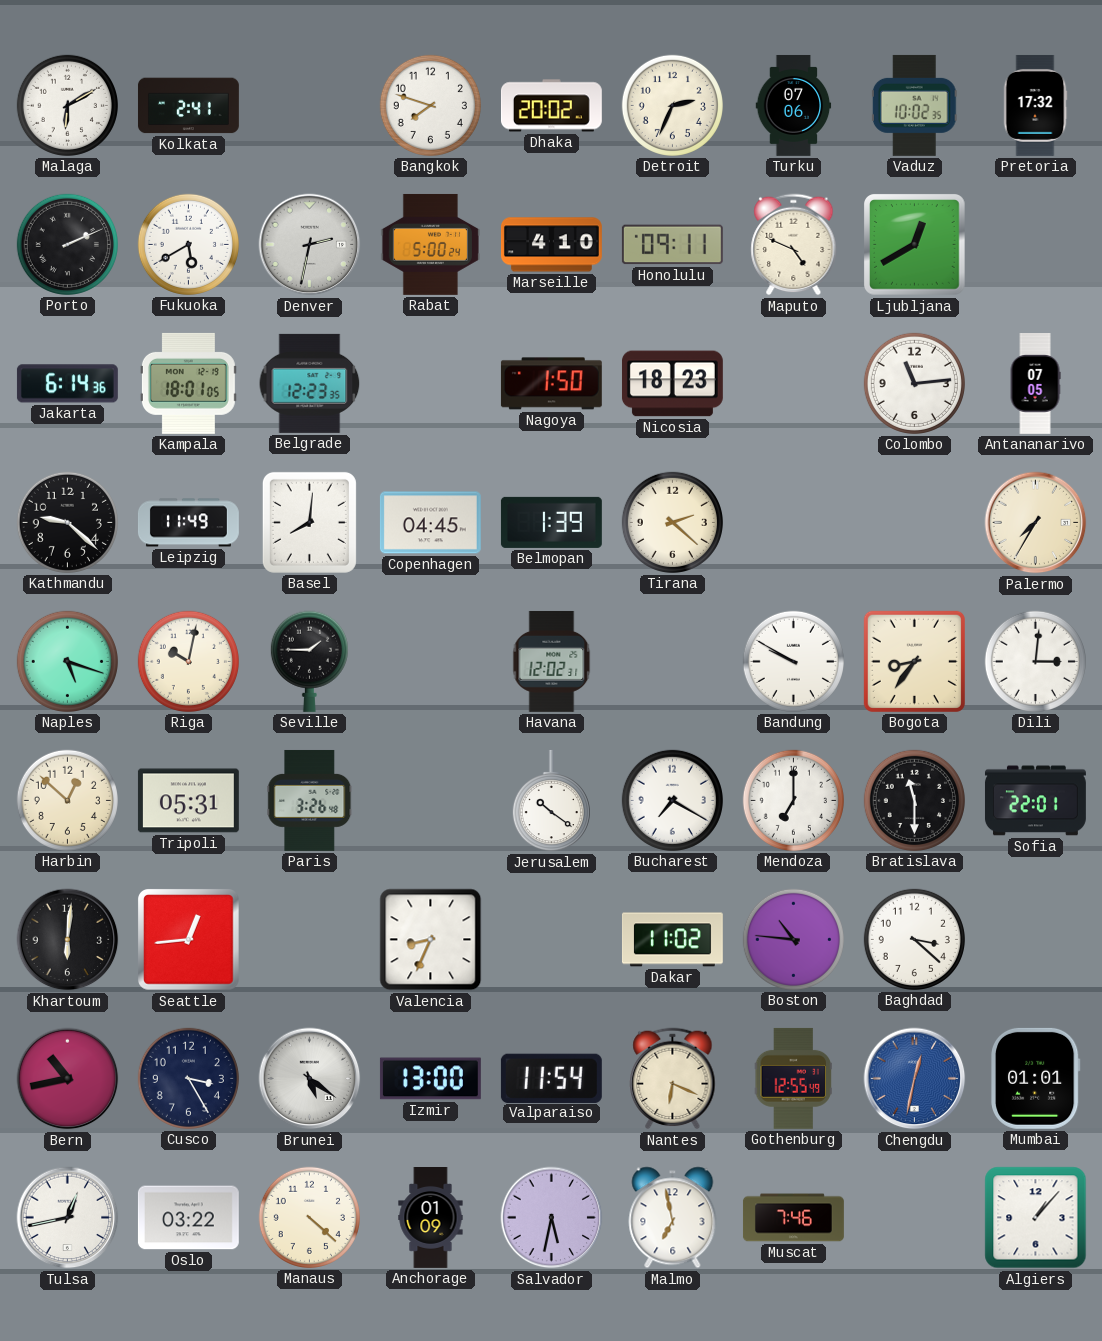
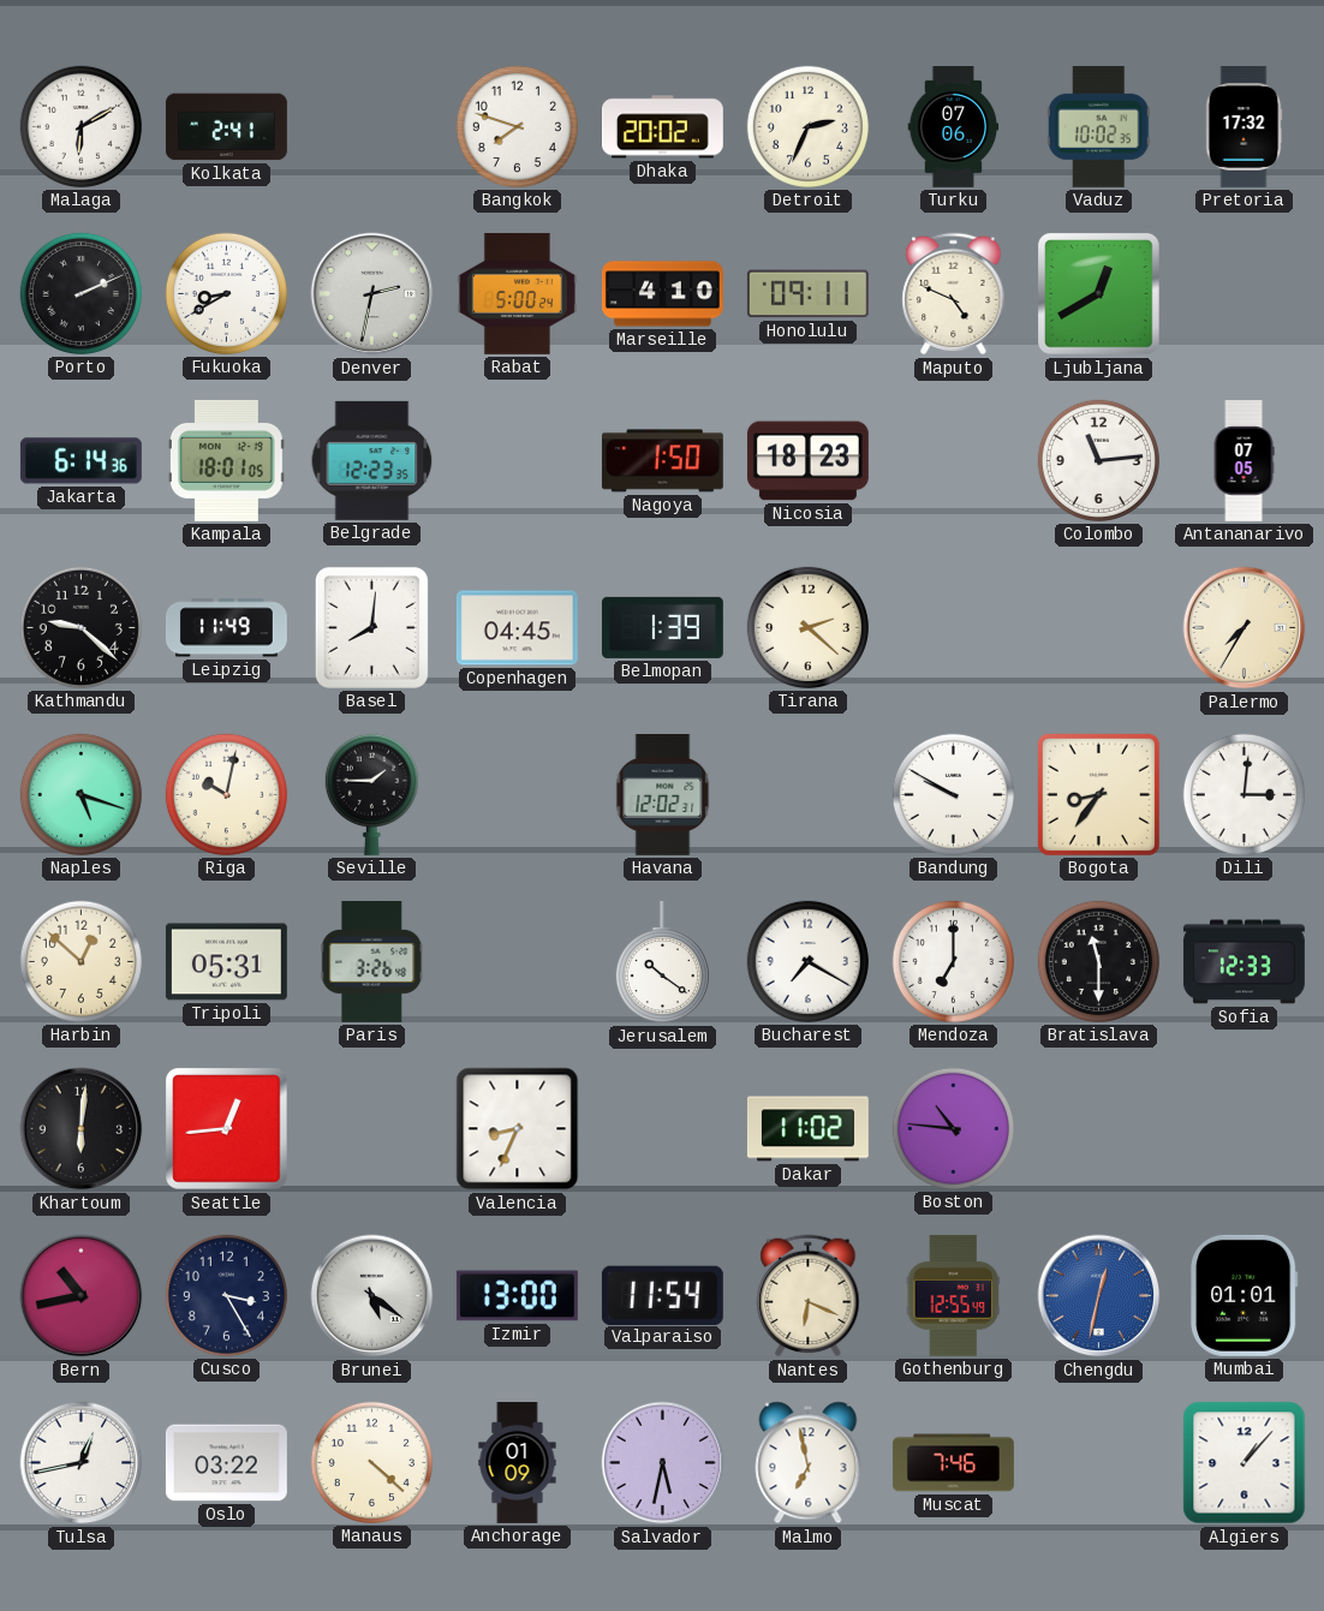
Fukuoka: 5:40 -> 8:40
Sofia: 22:01 -> 12:33
Baghdad: 3:22 -> none
